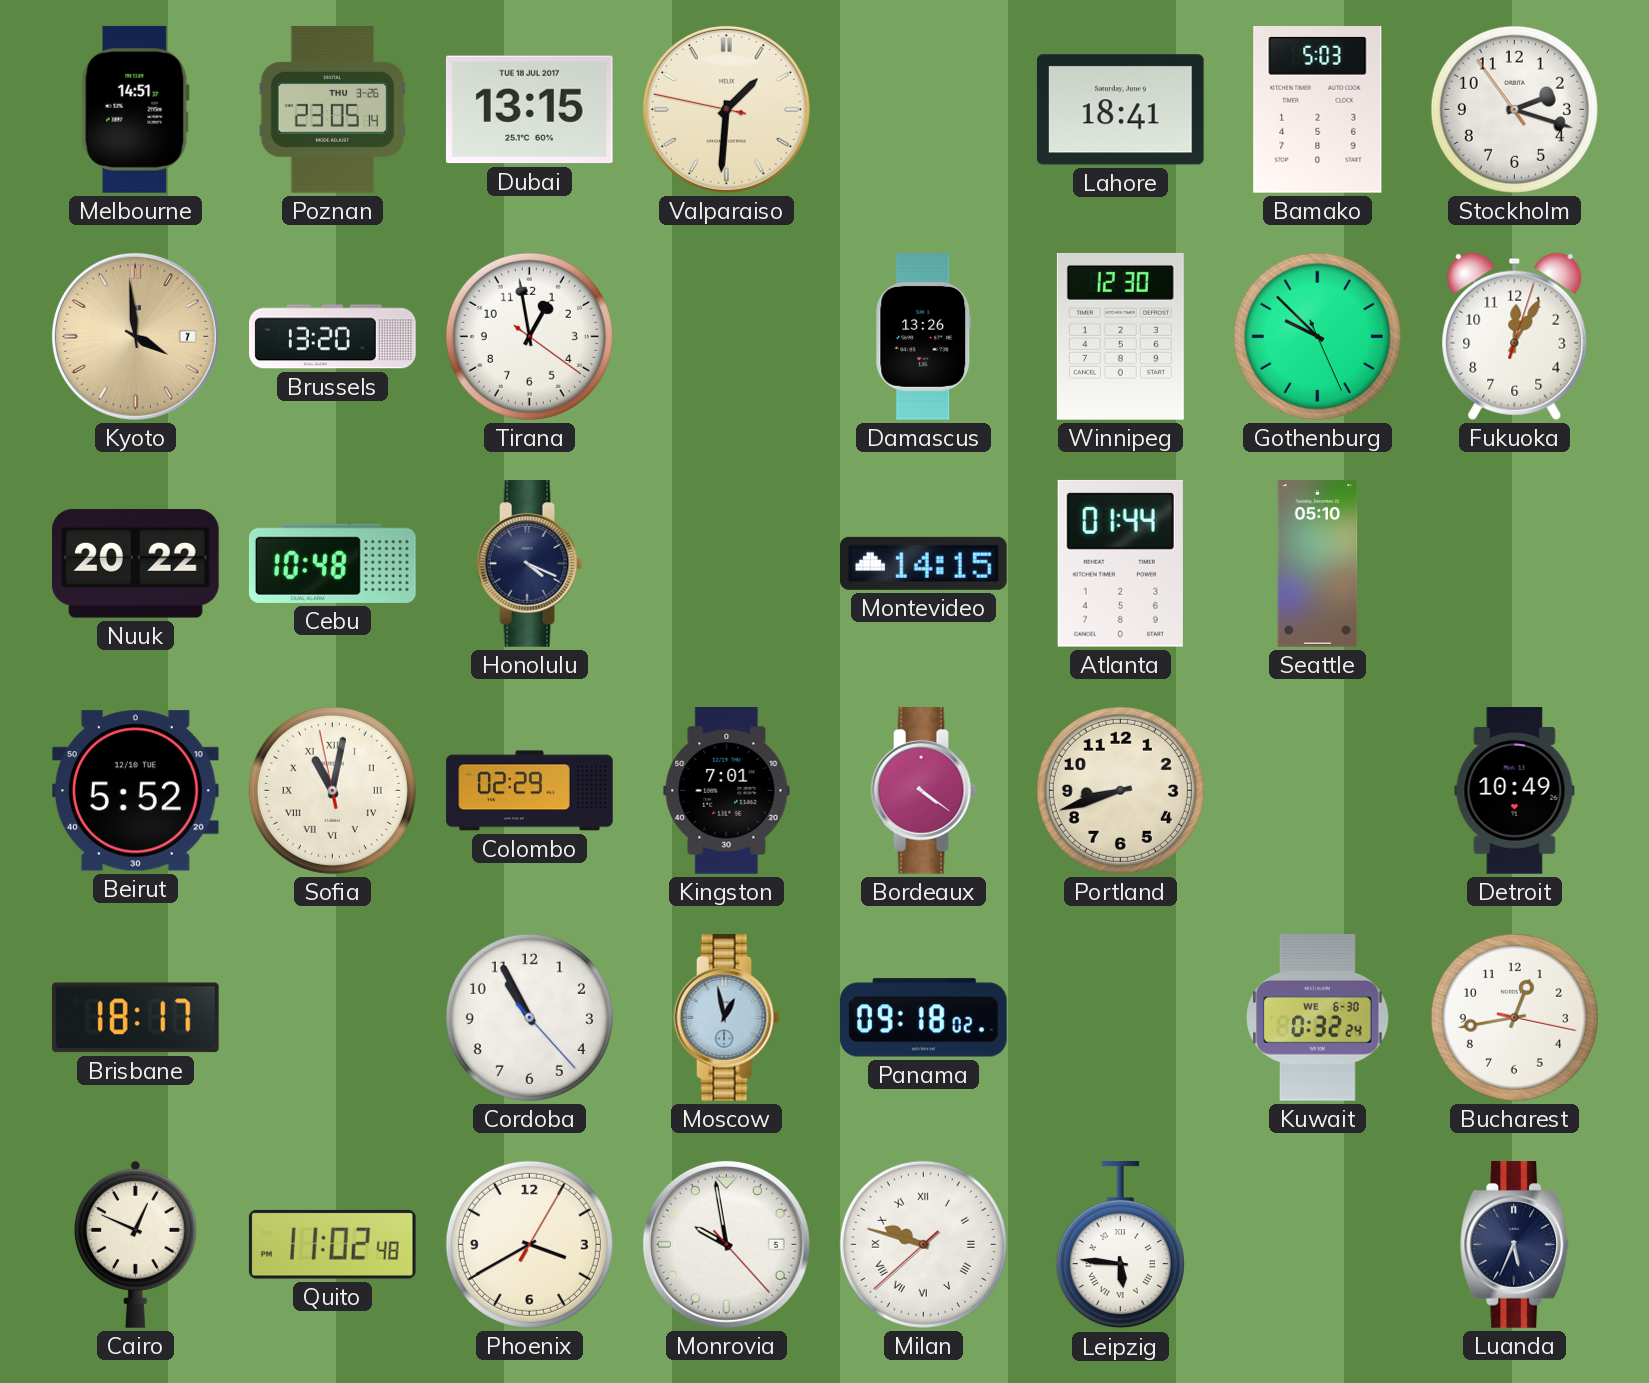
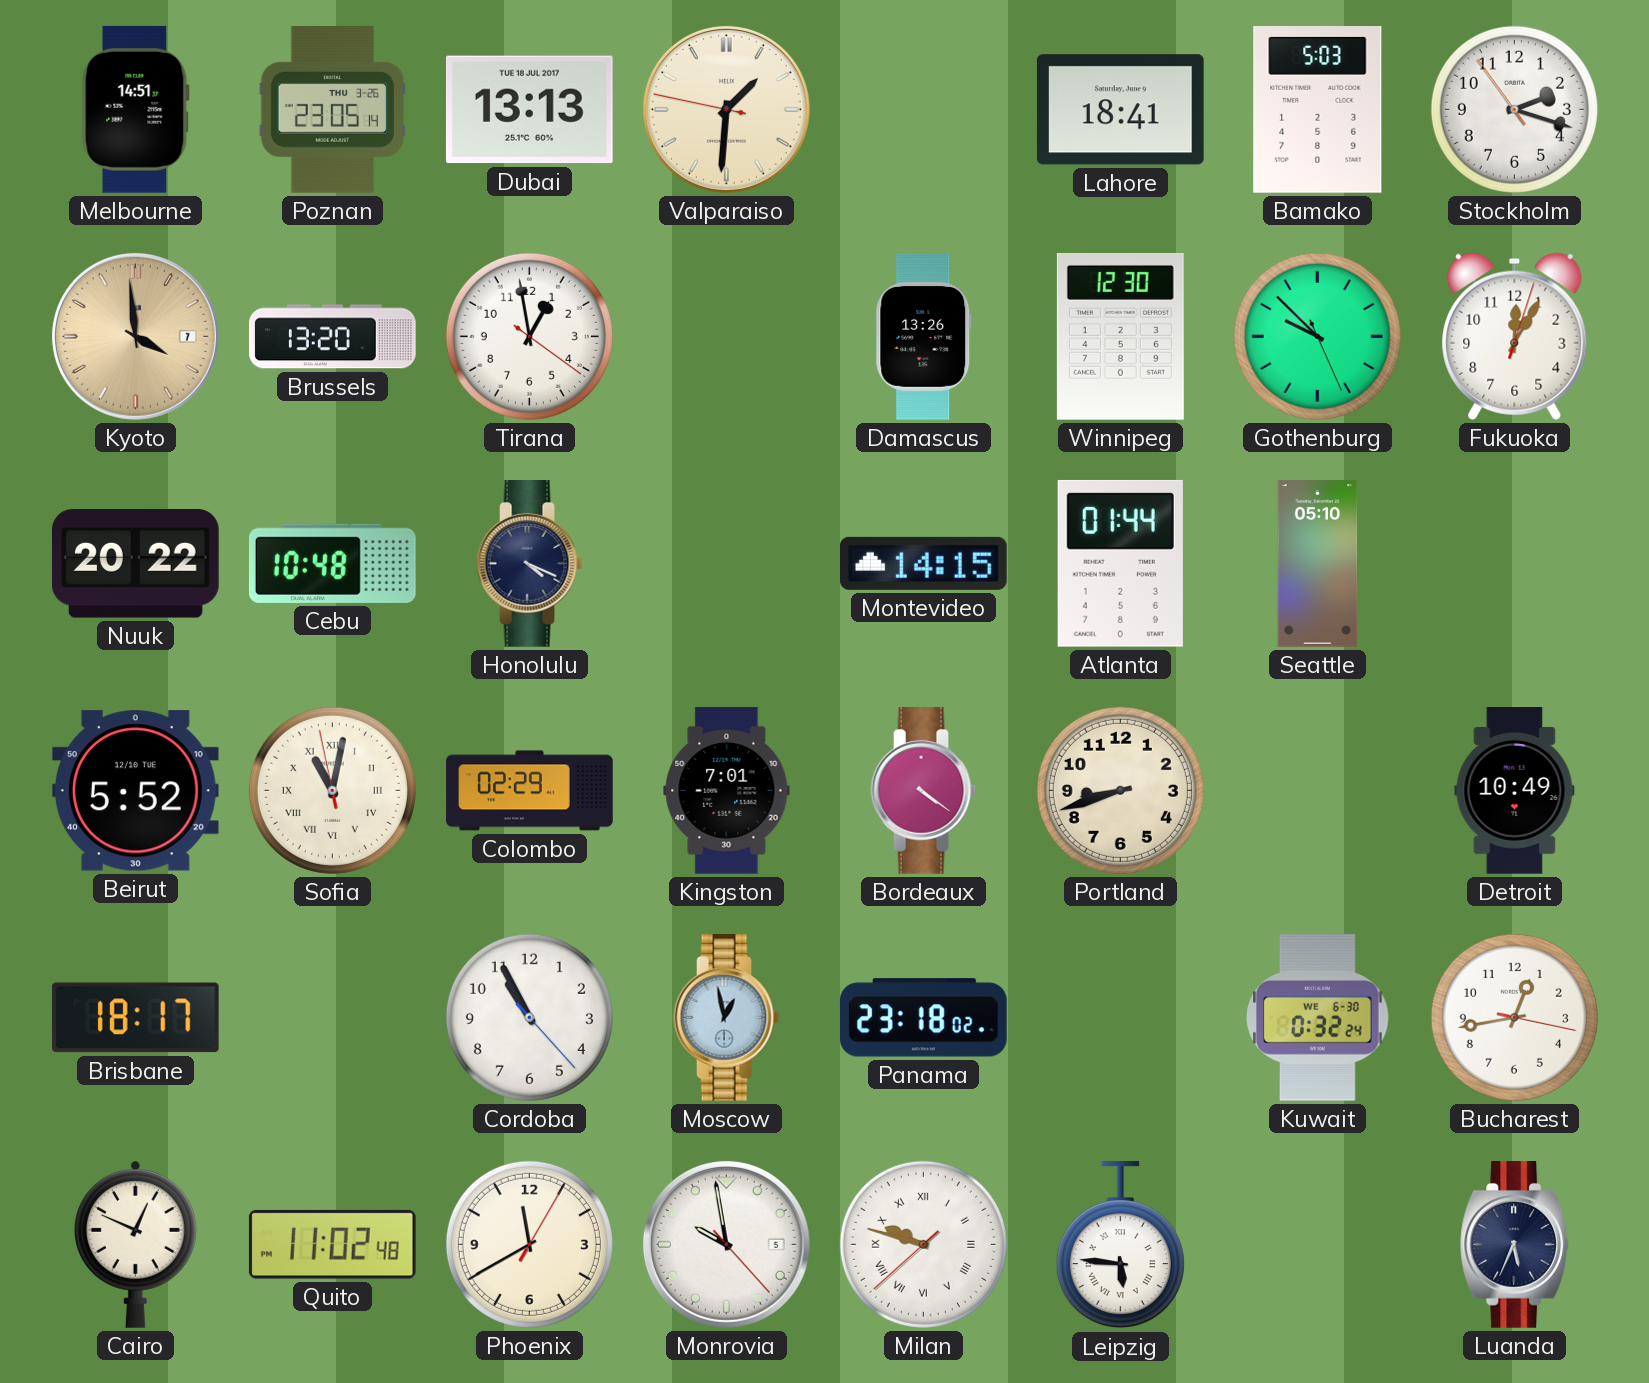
Dubai: 13:15 -> 13:13
Panama: 09:18 -> 23:18
Phoenix: 3:40 -> 11:40
